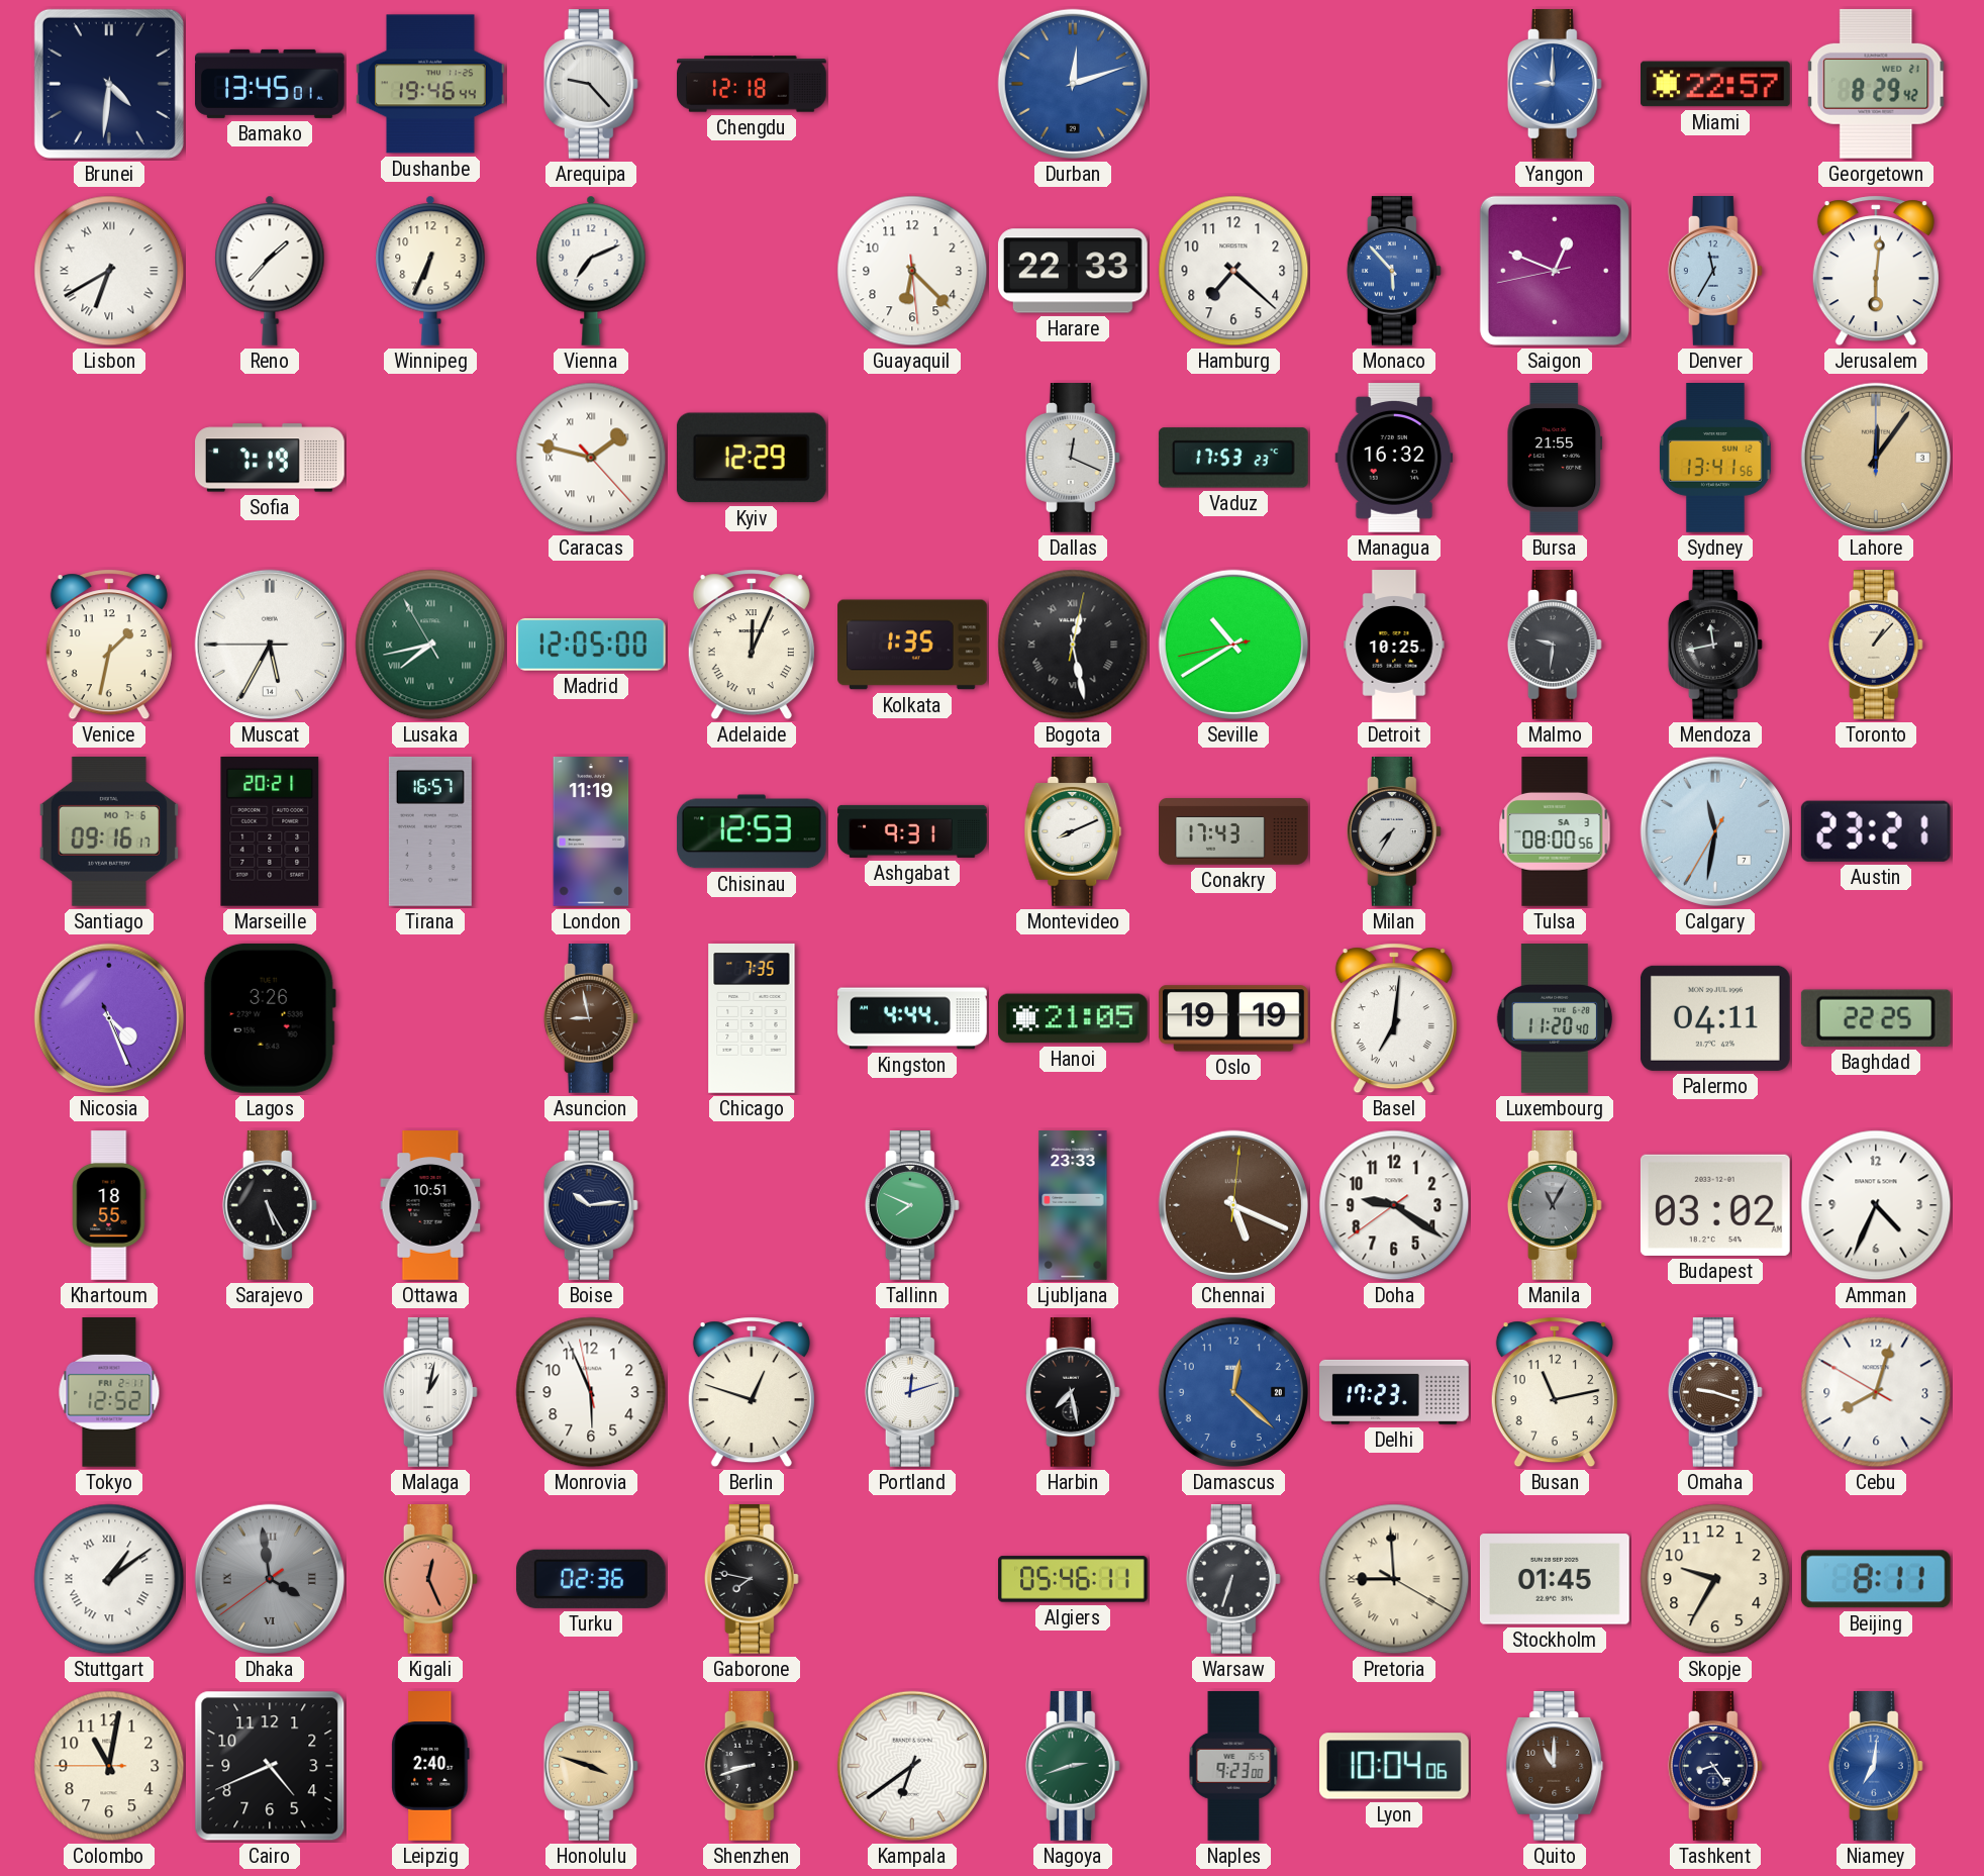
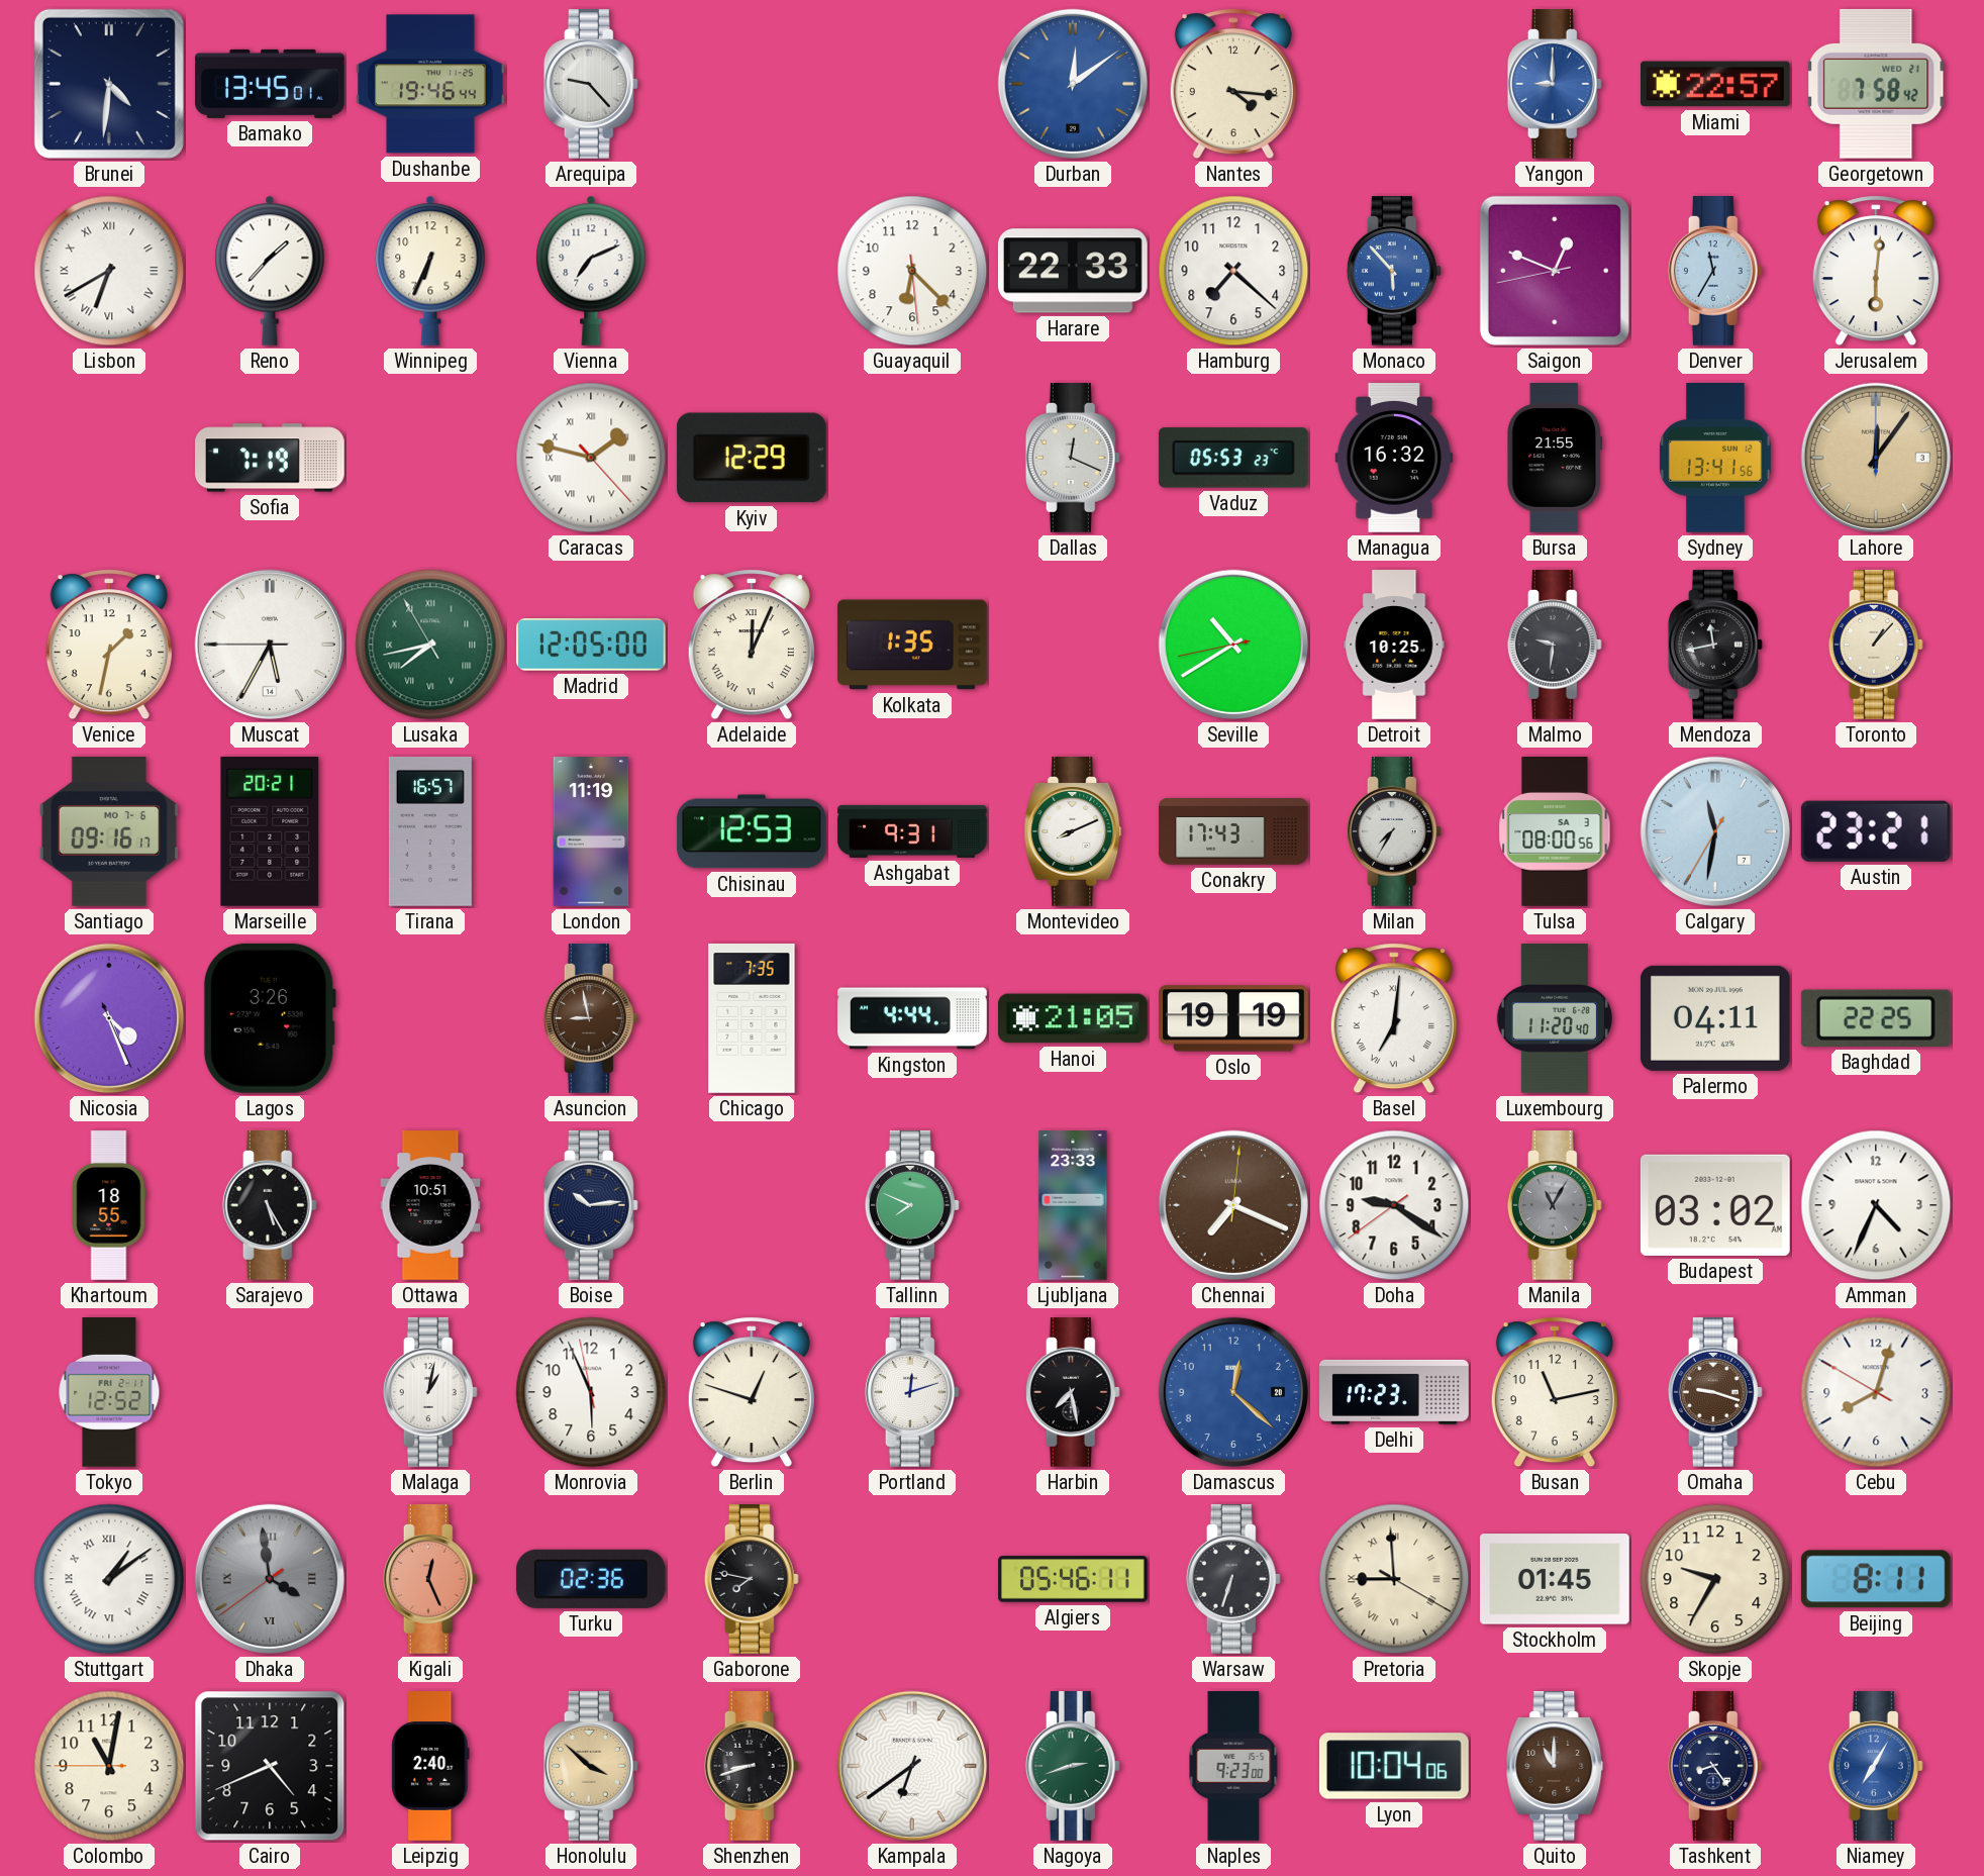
Chengdu: 12:18 -> none
Durban: 12:12 -> 12:09
Nantes: none -> 4:16
Georgetown: 8:29 -> 7:58
Vaduz: 17:53 -> 05:53
Bogota: 12:28 -> none
Chennai: 5:19 -> 7:19
Honolulu: 3:48 -> 3:52
Niamey: 7:01 -> 7:05
